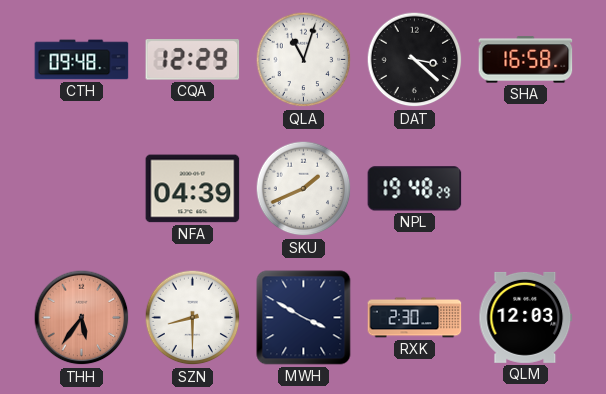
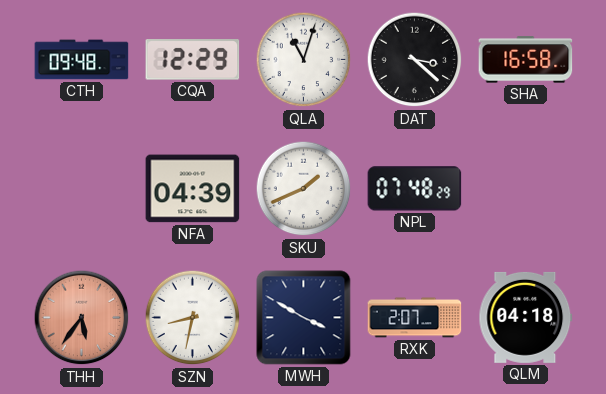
NPL: 19:48 -> 07:48
SZN: 8:30 -> 8:32
RXK: 2:30 -> 2:07
QLM: 12:03 -> 04:18
